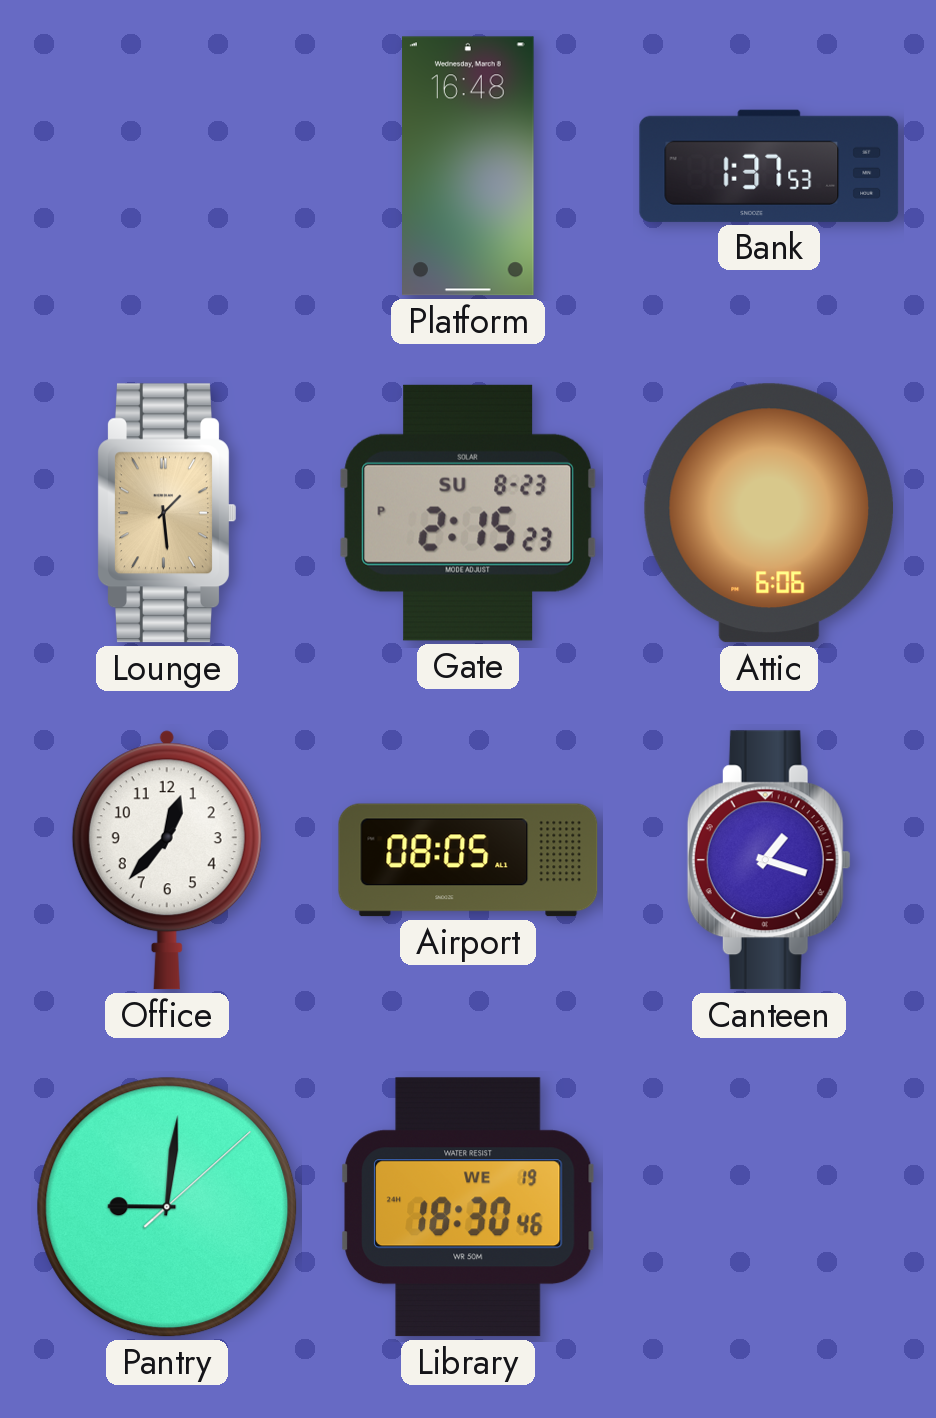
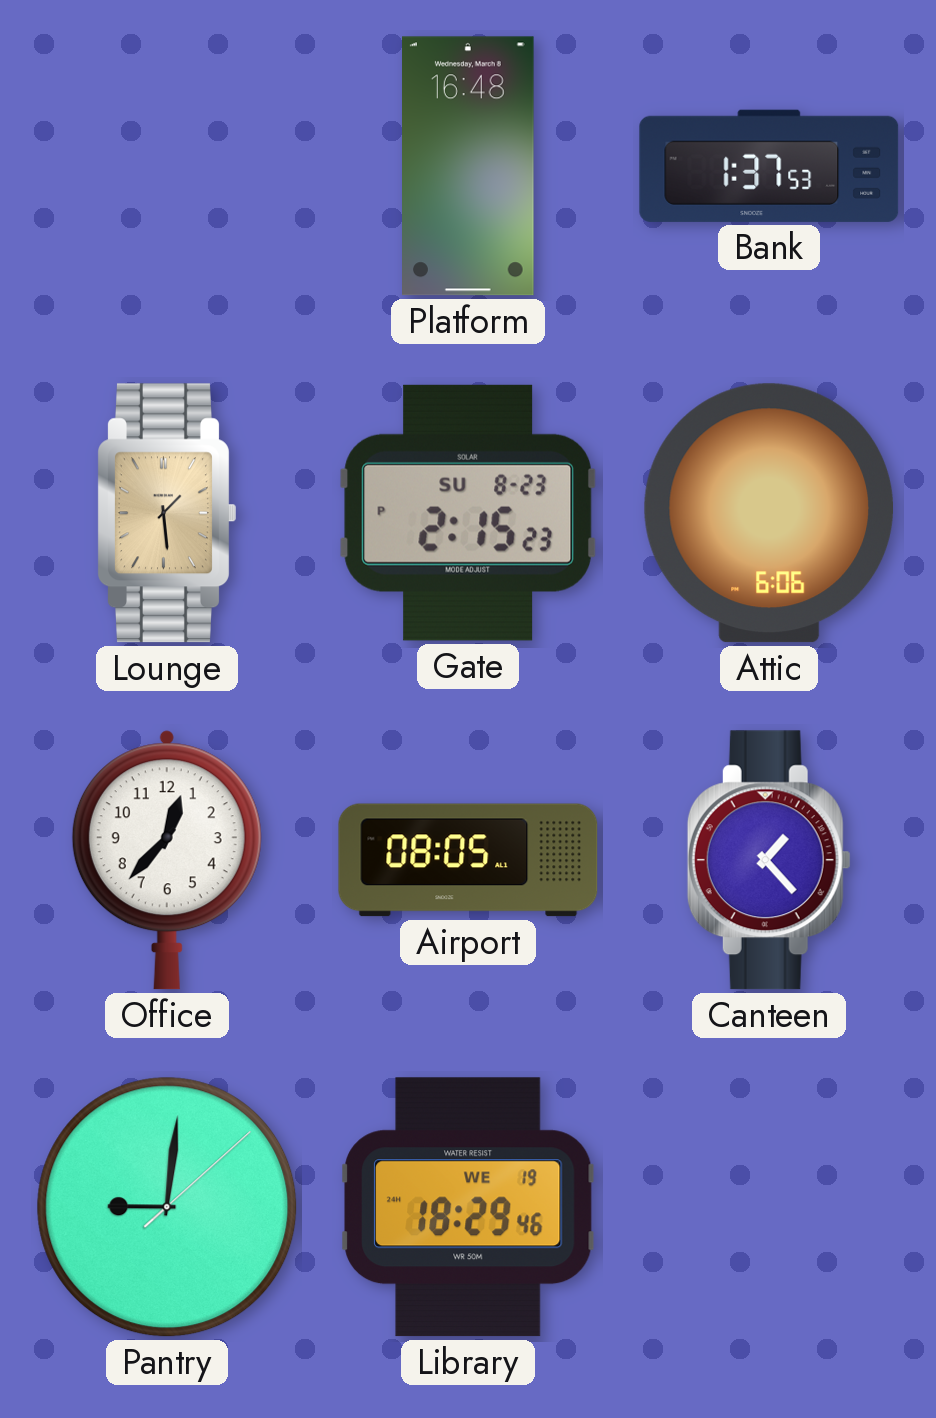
Canteen: 1:18 -> 1:23
Library: 18:30 -> 18:29
